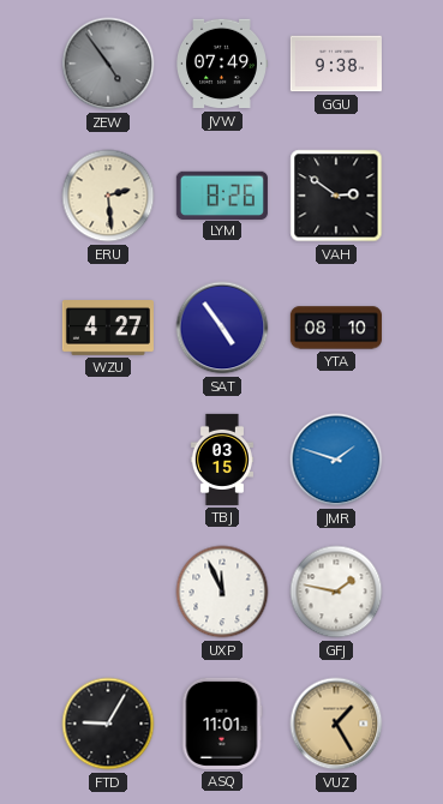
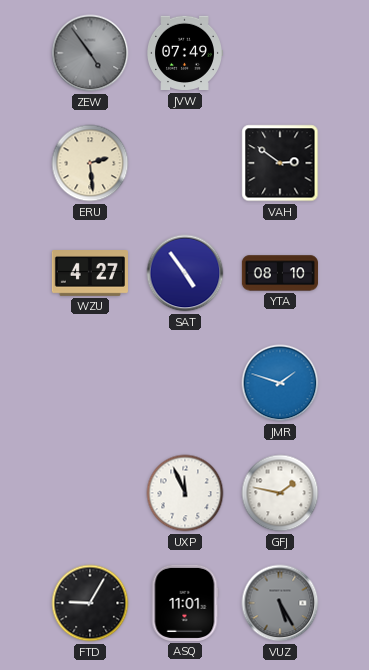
GGU: 9:38 -> none
LYM: 8:26 -> none
TBJ: 03:15 -> none
VUZ: 1:25 -> 5:25
VUZ dial: champagne -> grey
